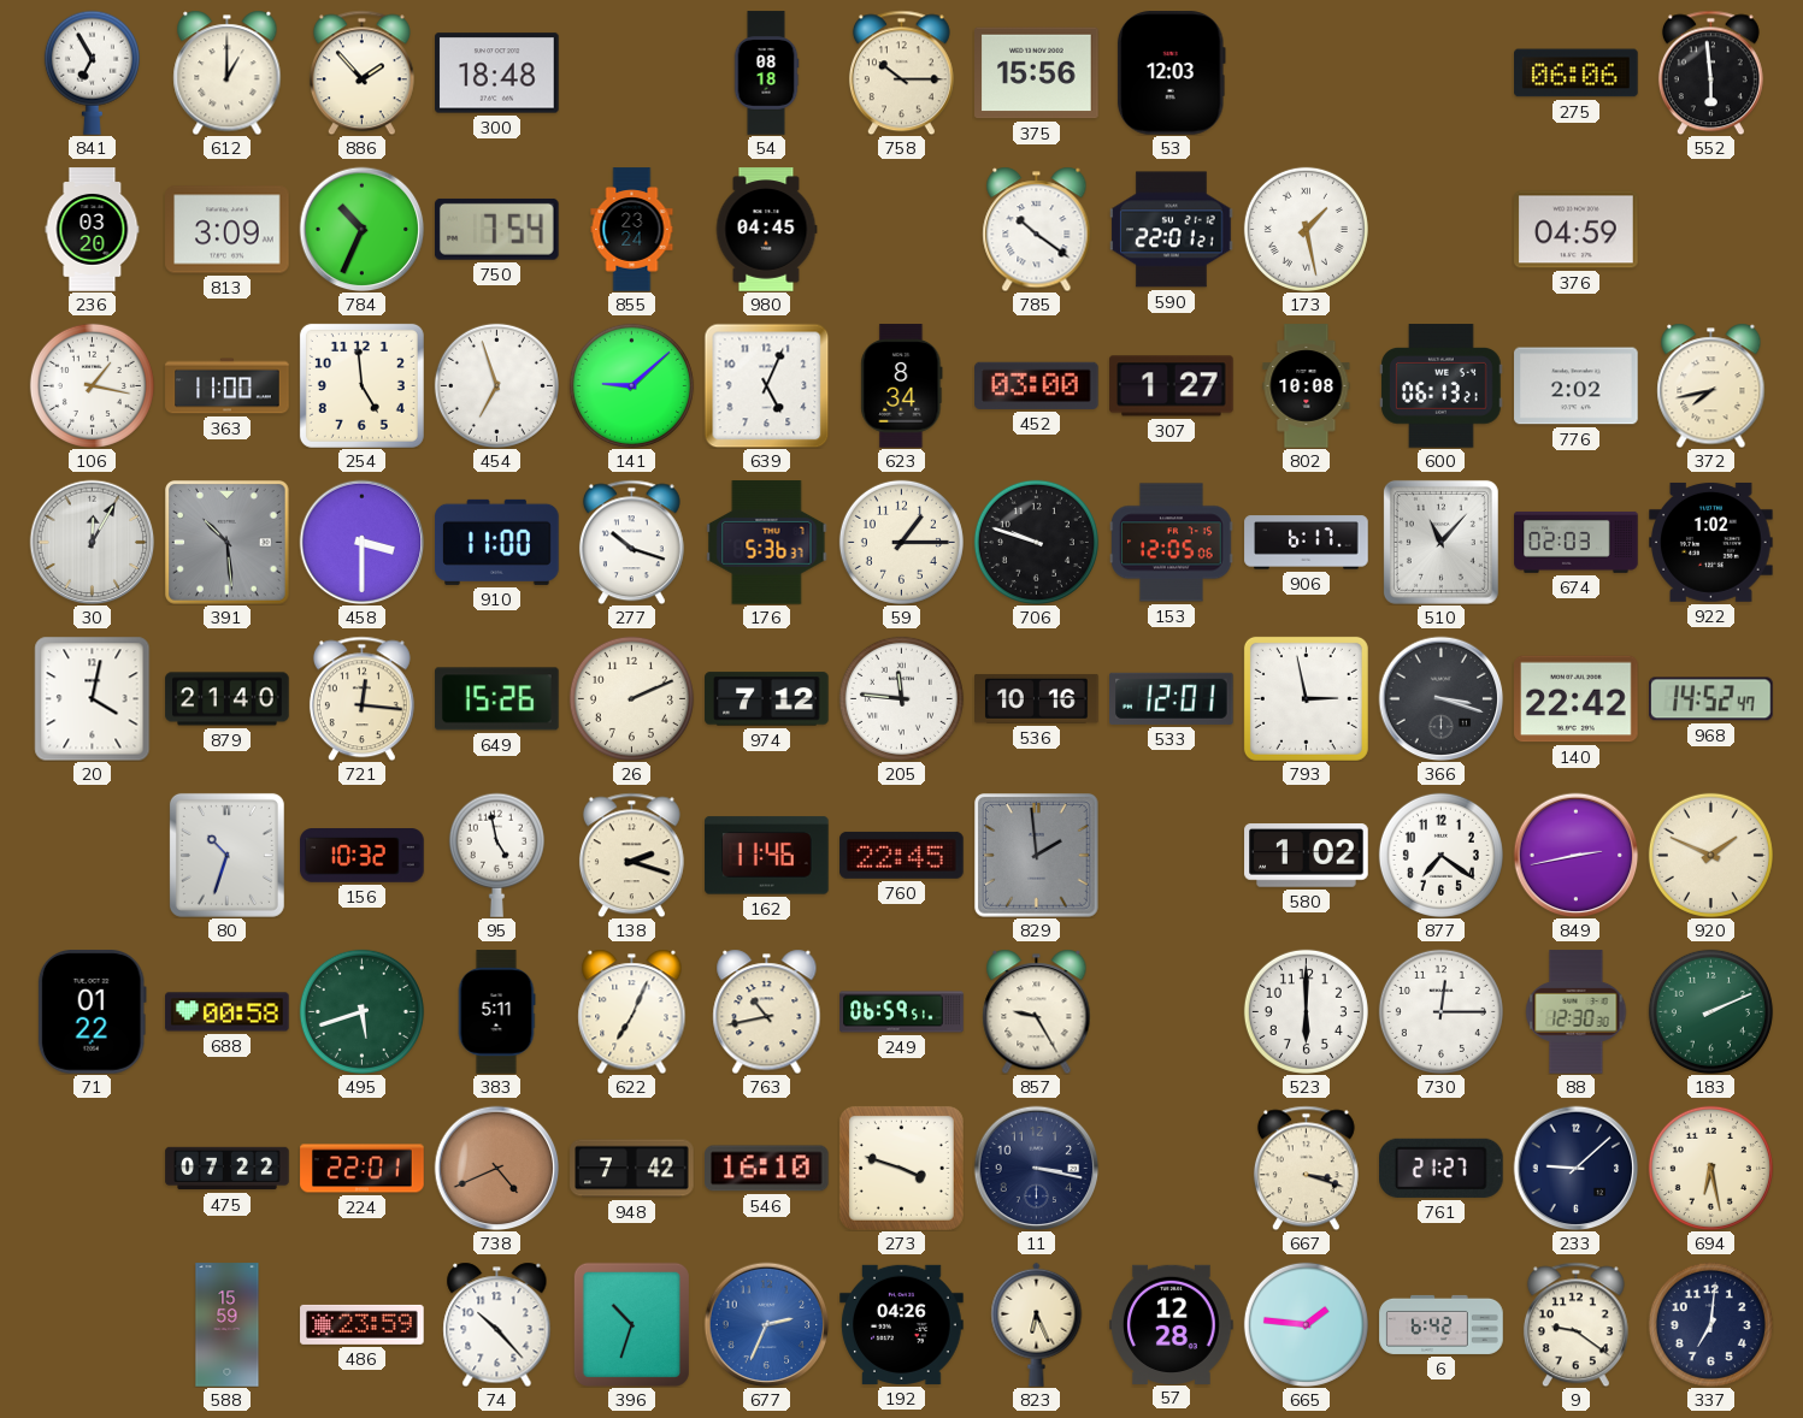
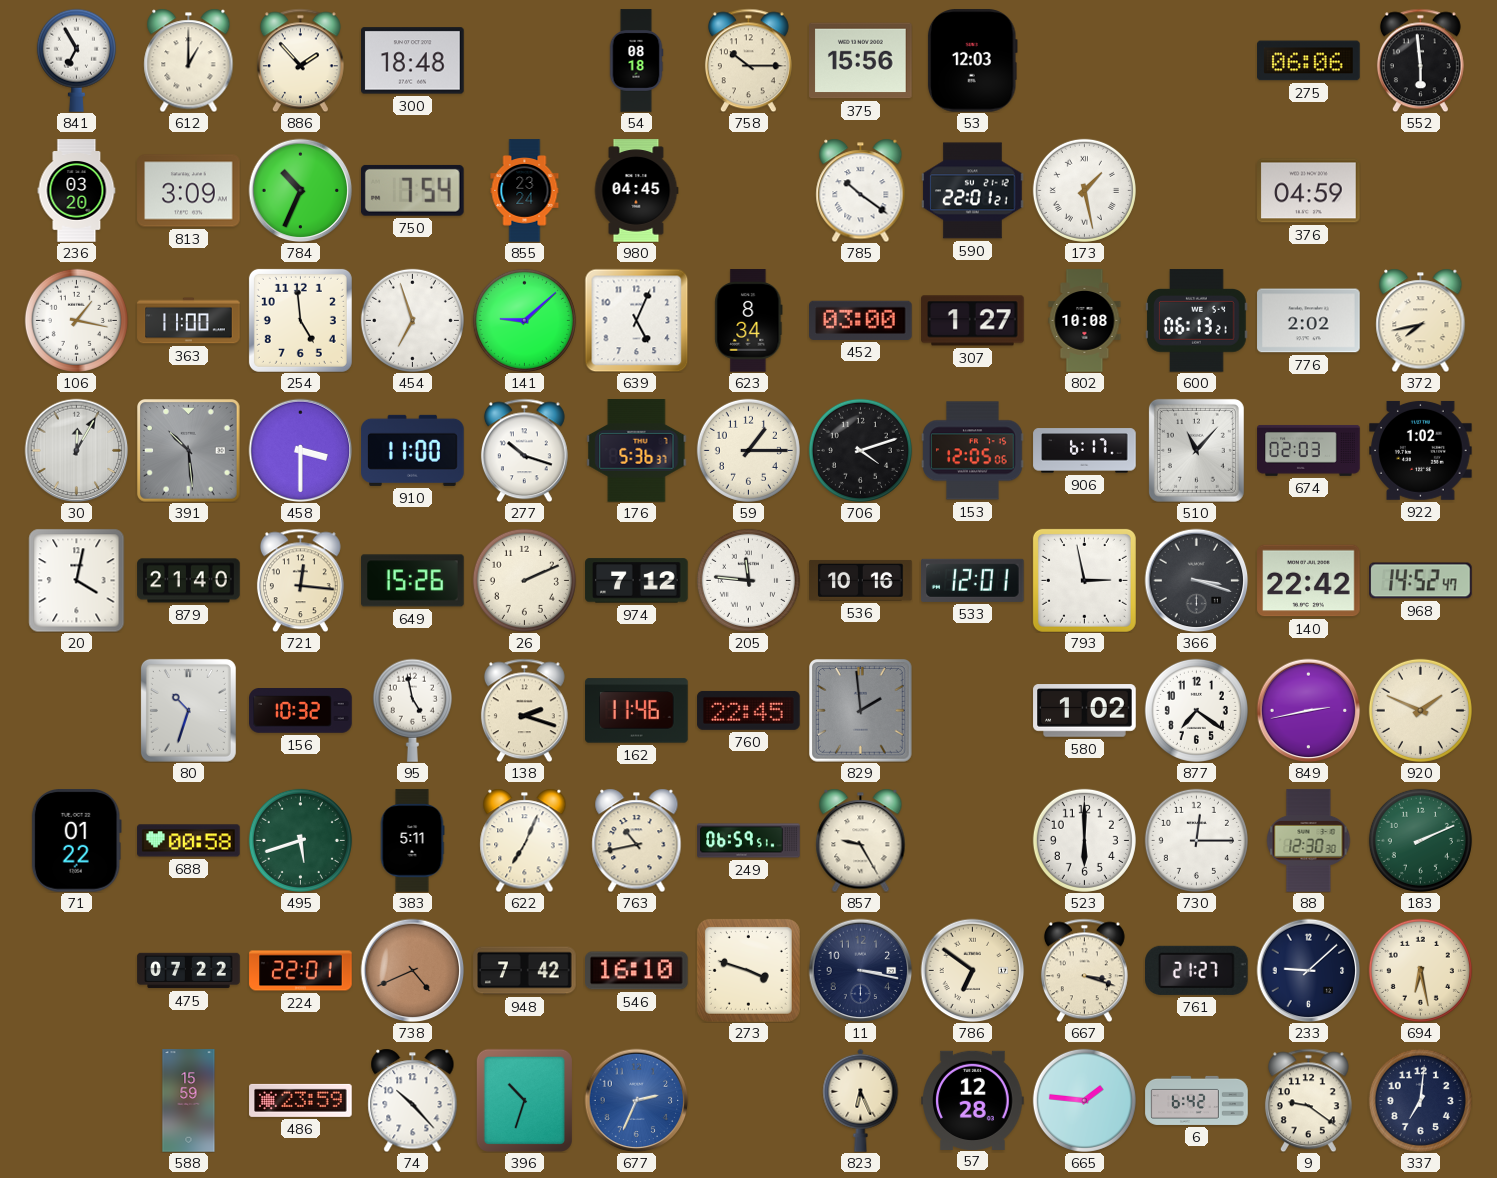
706: 9:48 -> 4:12
786: none -> 6:51
192: 04:26 -> none
